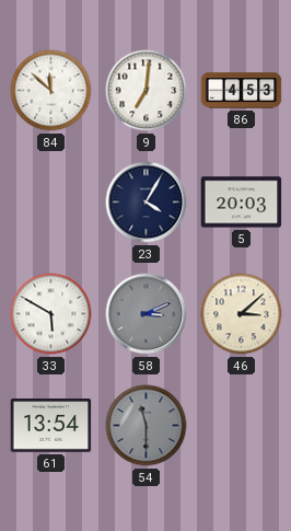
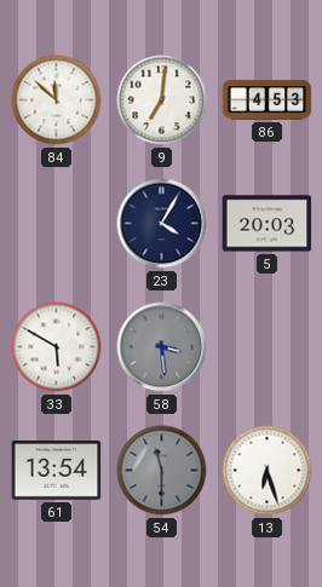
58: 3:11 -> 3:29
46: 3:08 -> none
13: none -> 6:27
